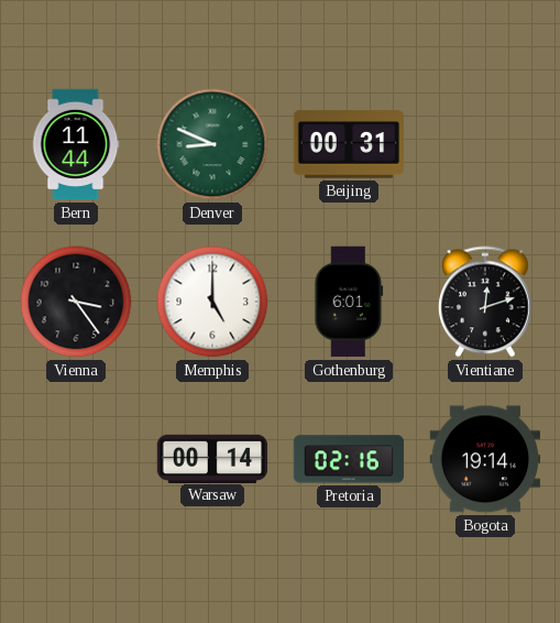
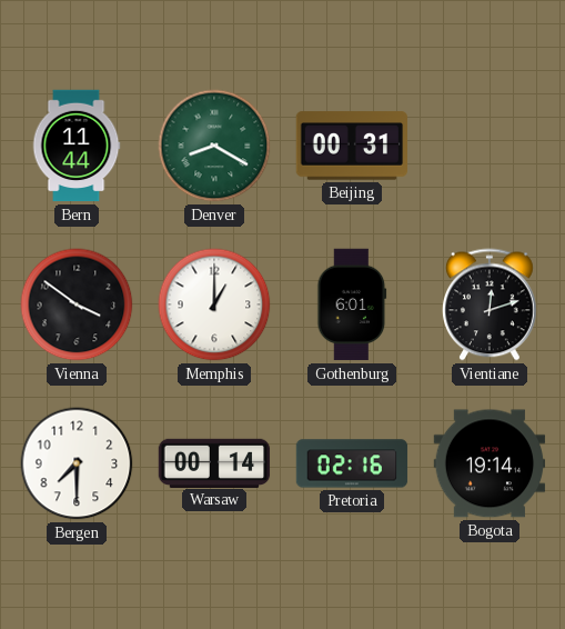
Denver: 8:49 -> 8:20
Vienna: 3:24 -> 3:51
Memphis: 5:00 -> 1:00
Bergen: none -> 7:30
